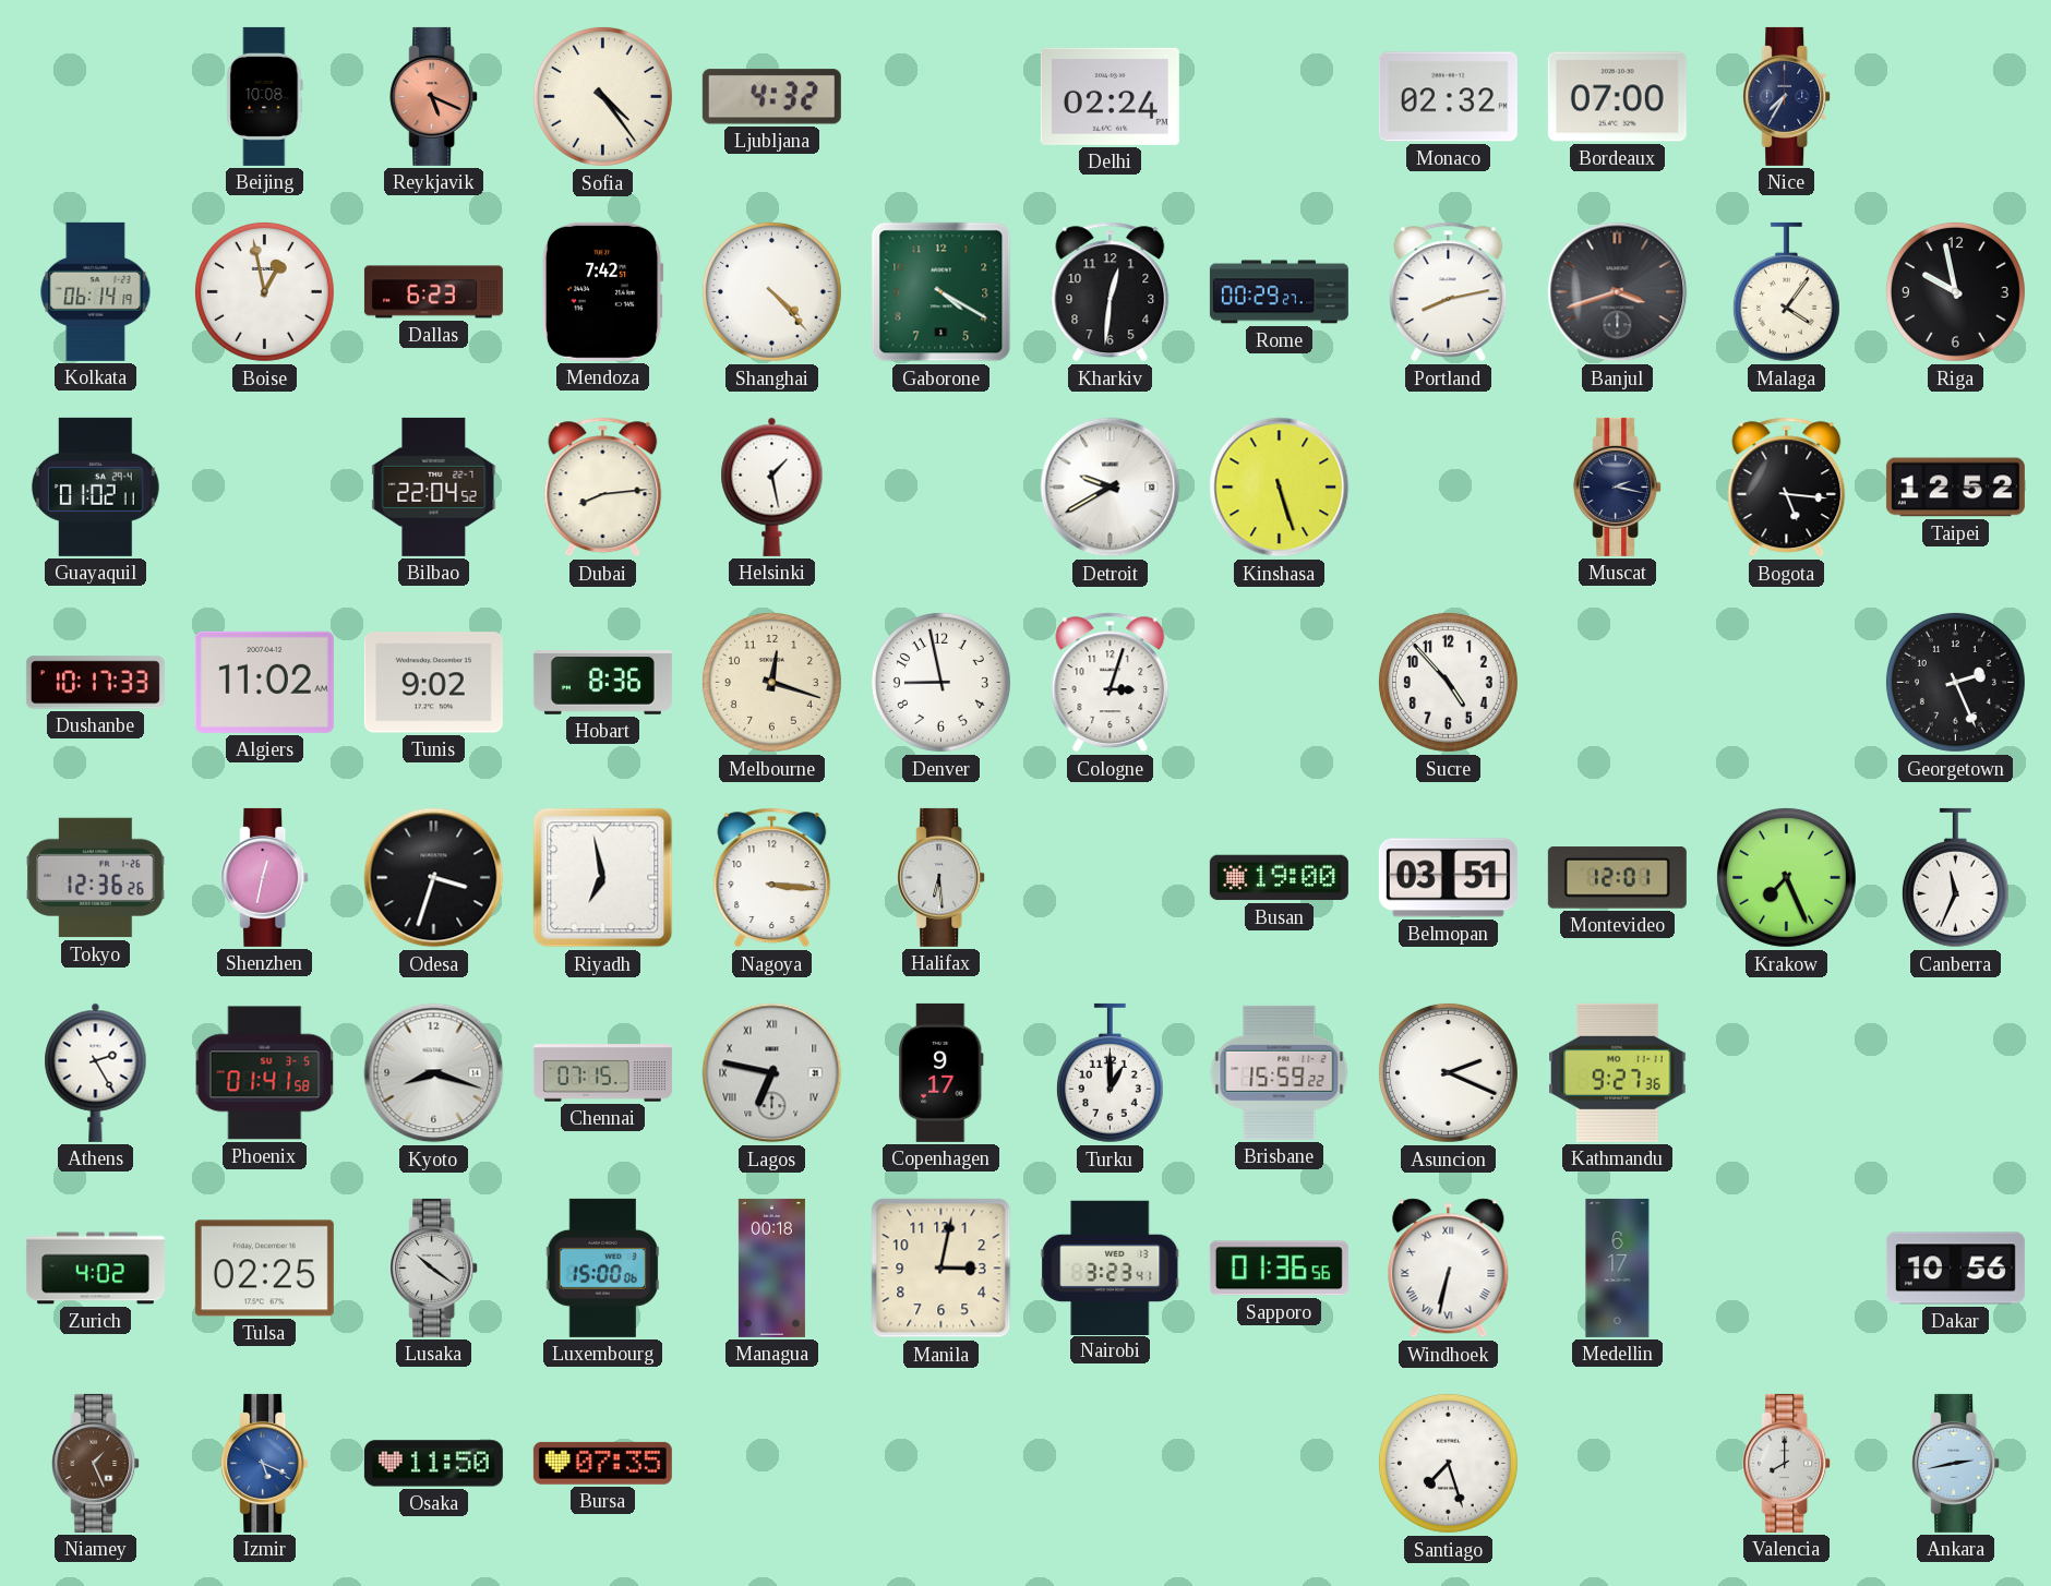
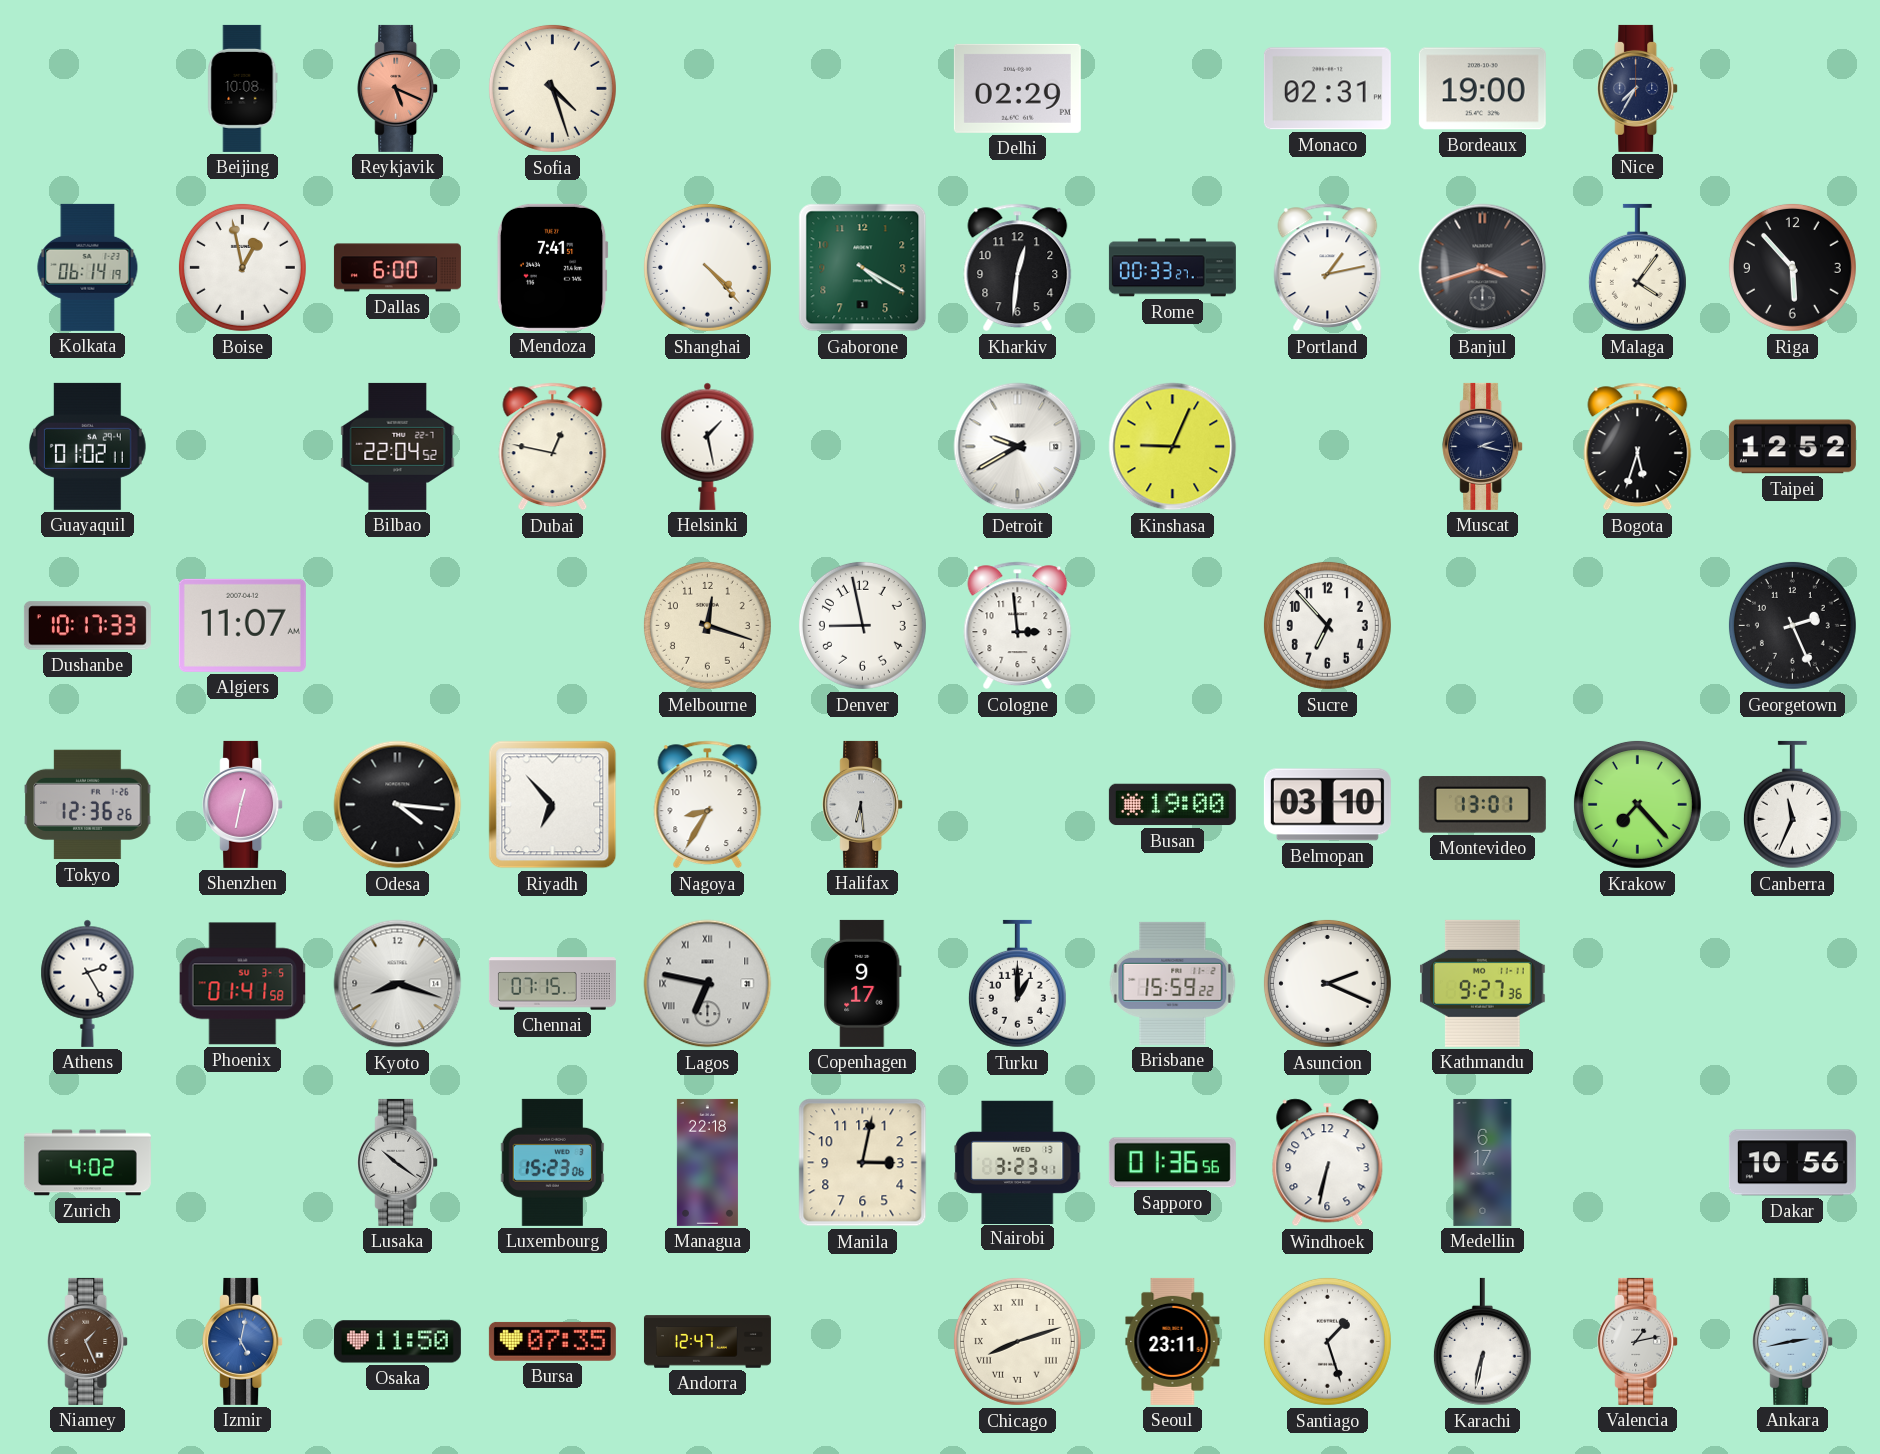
Sofia: 4:24 -> 4:27
Ljubljana: 4:32 -> none
Delhi: 02:24 -> 02:29
Monaco: 02:32 -> 02:31
Bordeaux: 07:00 -> 19:00
Dallas: 6:23 -> 6:00
Mendoza: 7:42 -> 7:41
Rome: 00:29 -> 00:33
Portland: 8:13 -> 1:13
Riga: 9:58 -> 5:53
Dubai: 8:14 -> 12:47
Kinshasa: 5:27 -> 9:04
Bogota: 5:16 -> 5:33
Algiers: 11:02 -> 11:07
Tunis: 9:02 -> none
Hobart: 8:36 -> none
Cologne: 3:03 -> 2:59
Sucre: 4:53 -> 6:53
Odesa: 3:33 -> 4:16
Riyadh: 6:58 -> 6:53
Nagoya: 3:16 -> 8:35
Belmopan: 03:51 -> 03:10
Montevideo: 12:01 -> 13:01
Krakow: 7:26 -> 7:23
Tulsa: 02:25 -> none
Luxembourg: 15:00 -> 15:23
Managua: 00:18 -> 22:18
Windhoek numerals: Roman -> Arabic
Izmir: 5:19 -> 5:02
Andorra: none -> 12:47
Chicago: none -> 8:12
Seoul: none -> 23:11
Santiago: 7:27 -> 1:27
Karachi: none -> 6:32
Valencia: 8:00 -> 1:13
